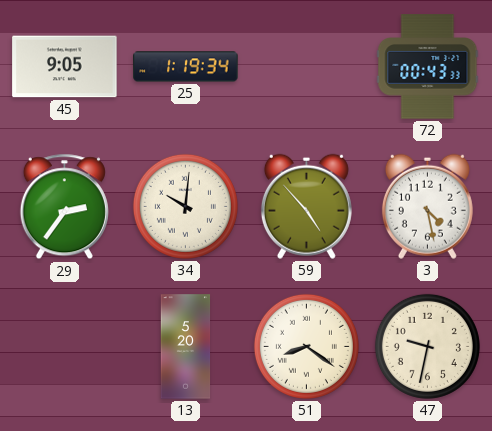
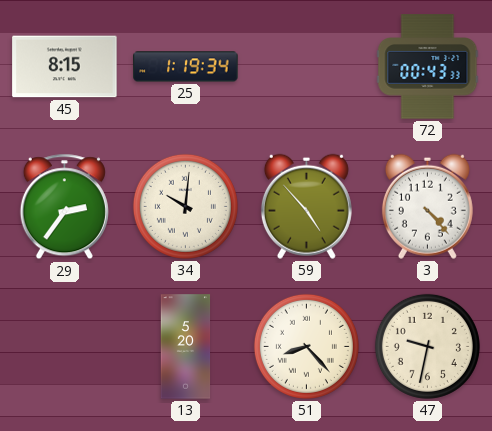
45: 9:05 -> 8:15
3: 4:28 -> 4:23
51: 8:21 -> 8:23
